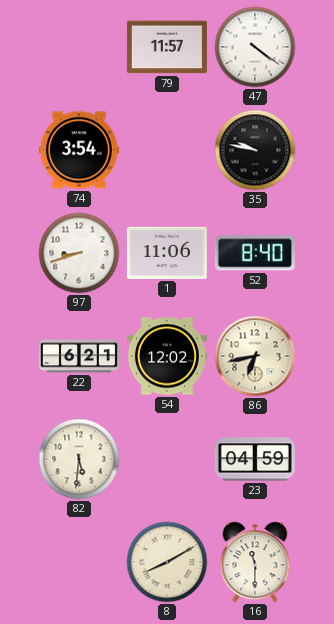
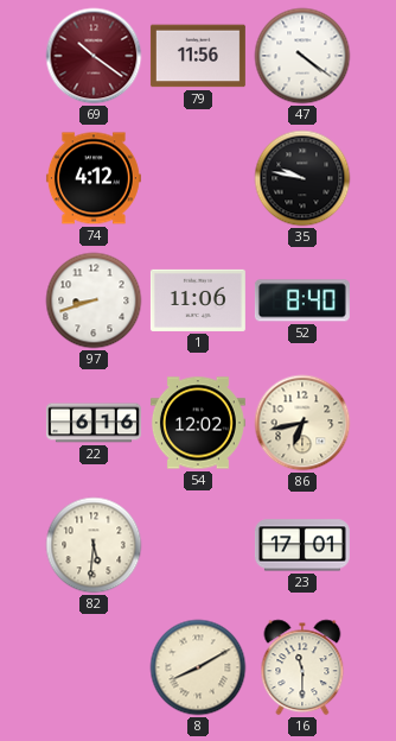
69: none -> 10:21
79: 11:57 -> 11:56
74: 3:54 -> 4:12
22: 6:21 -> 6:16
23: 04:59 -> 17:01
